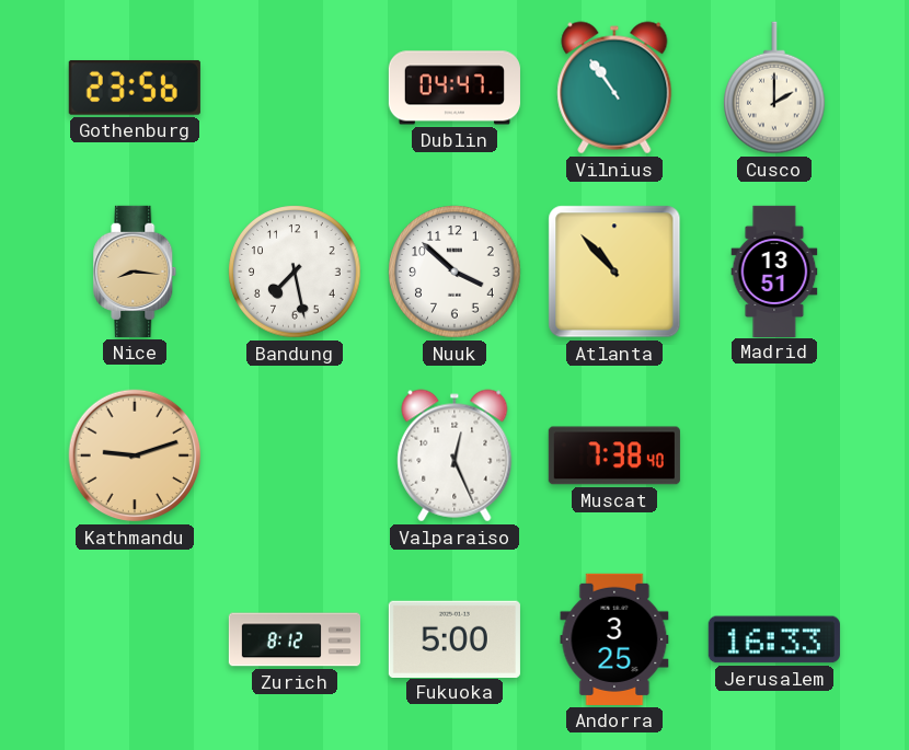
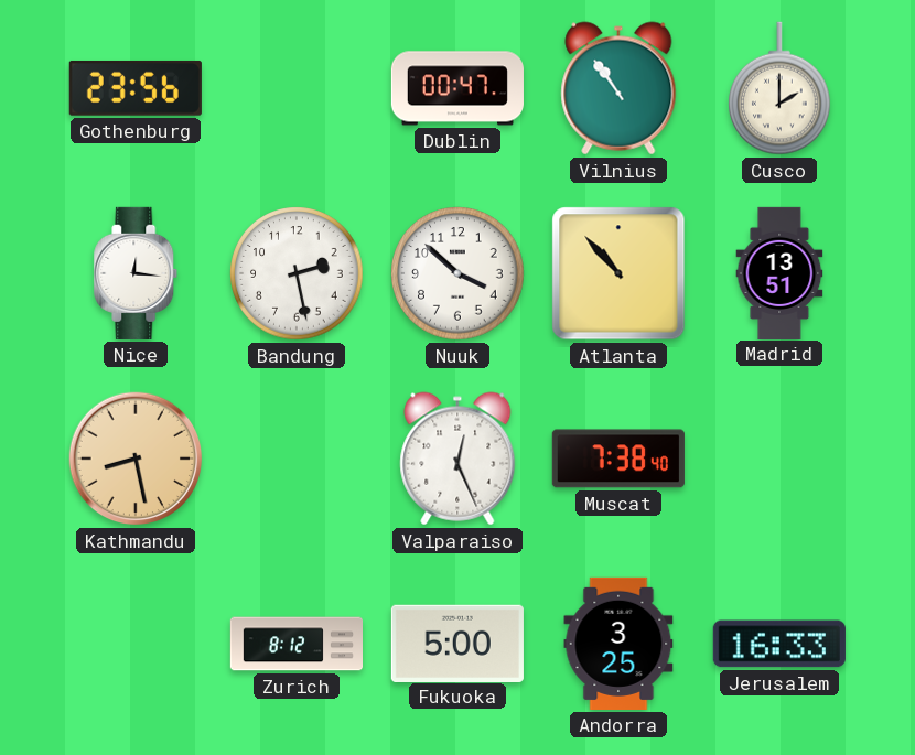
Dublin: 04:47 -> 00:47
Nice: 8:16 -> 12:16
Nice dial: champagne -> white
Bandung: 7:28 -> 2:28
Kathmandu: 9:12 -> 8:28
